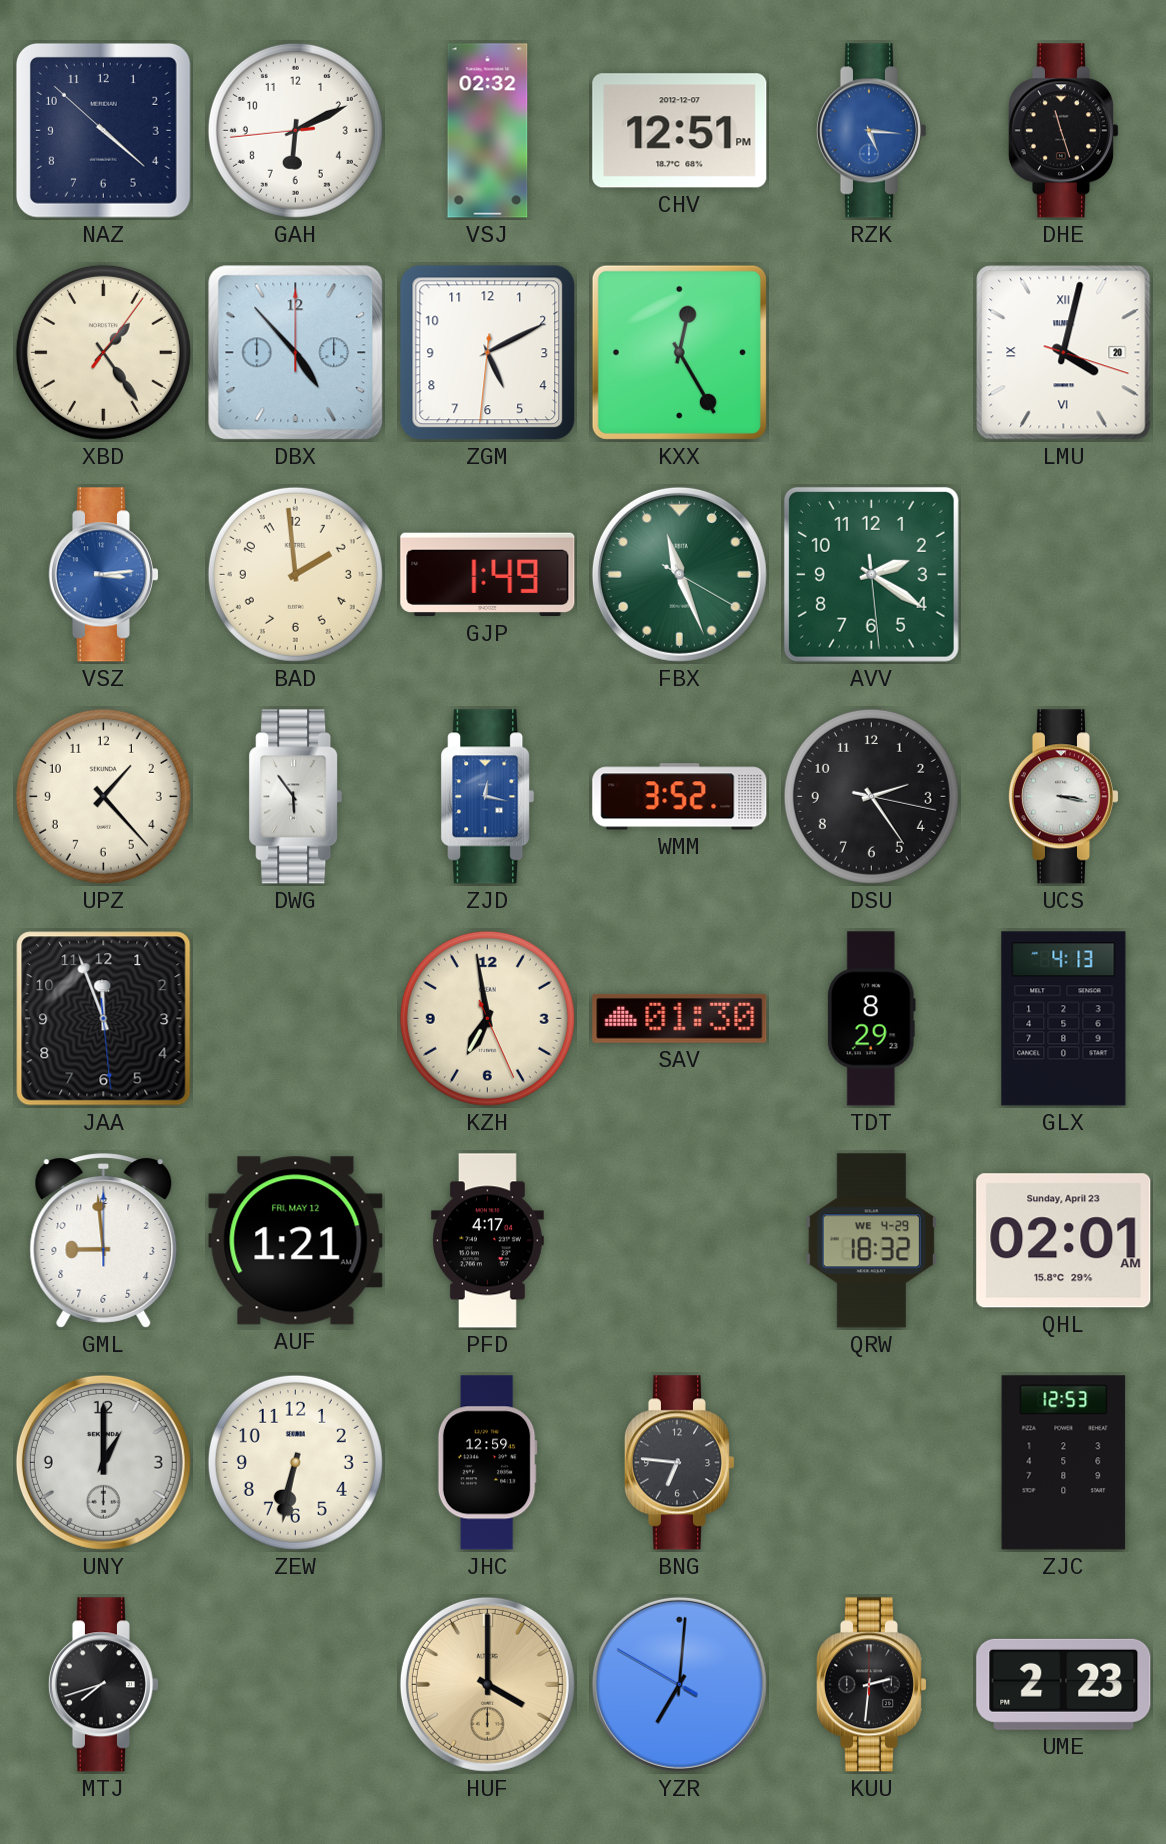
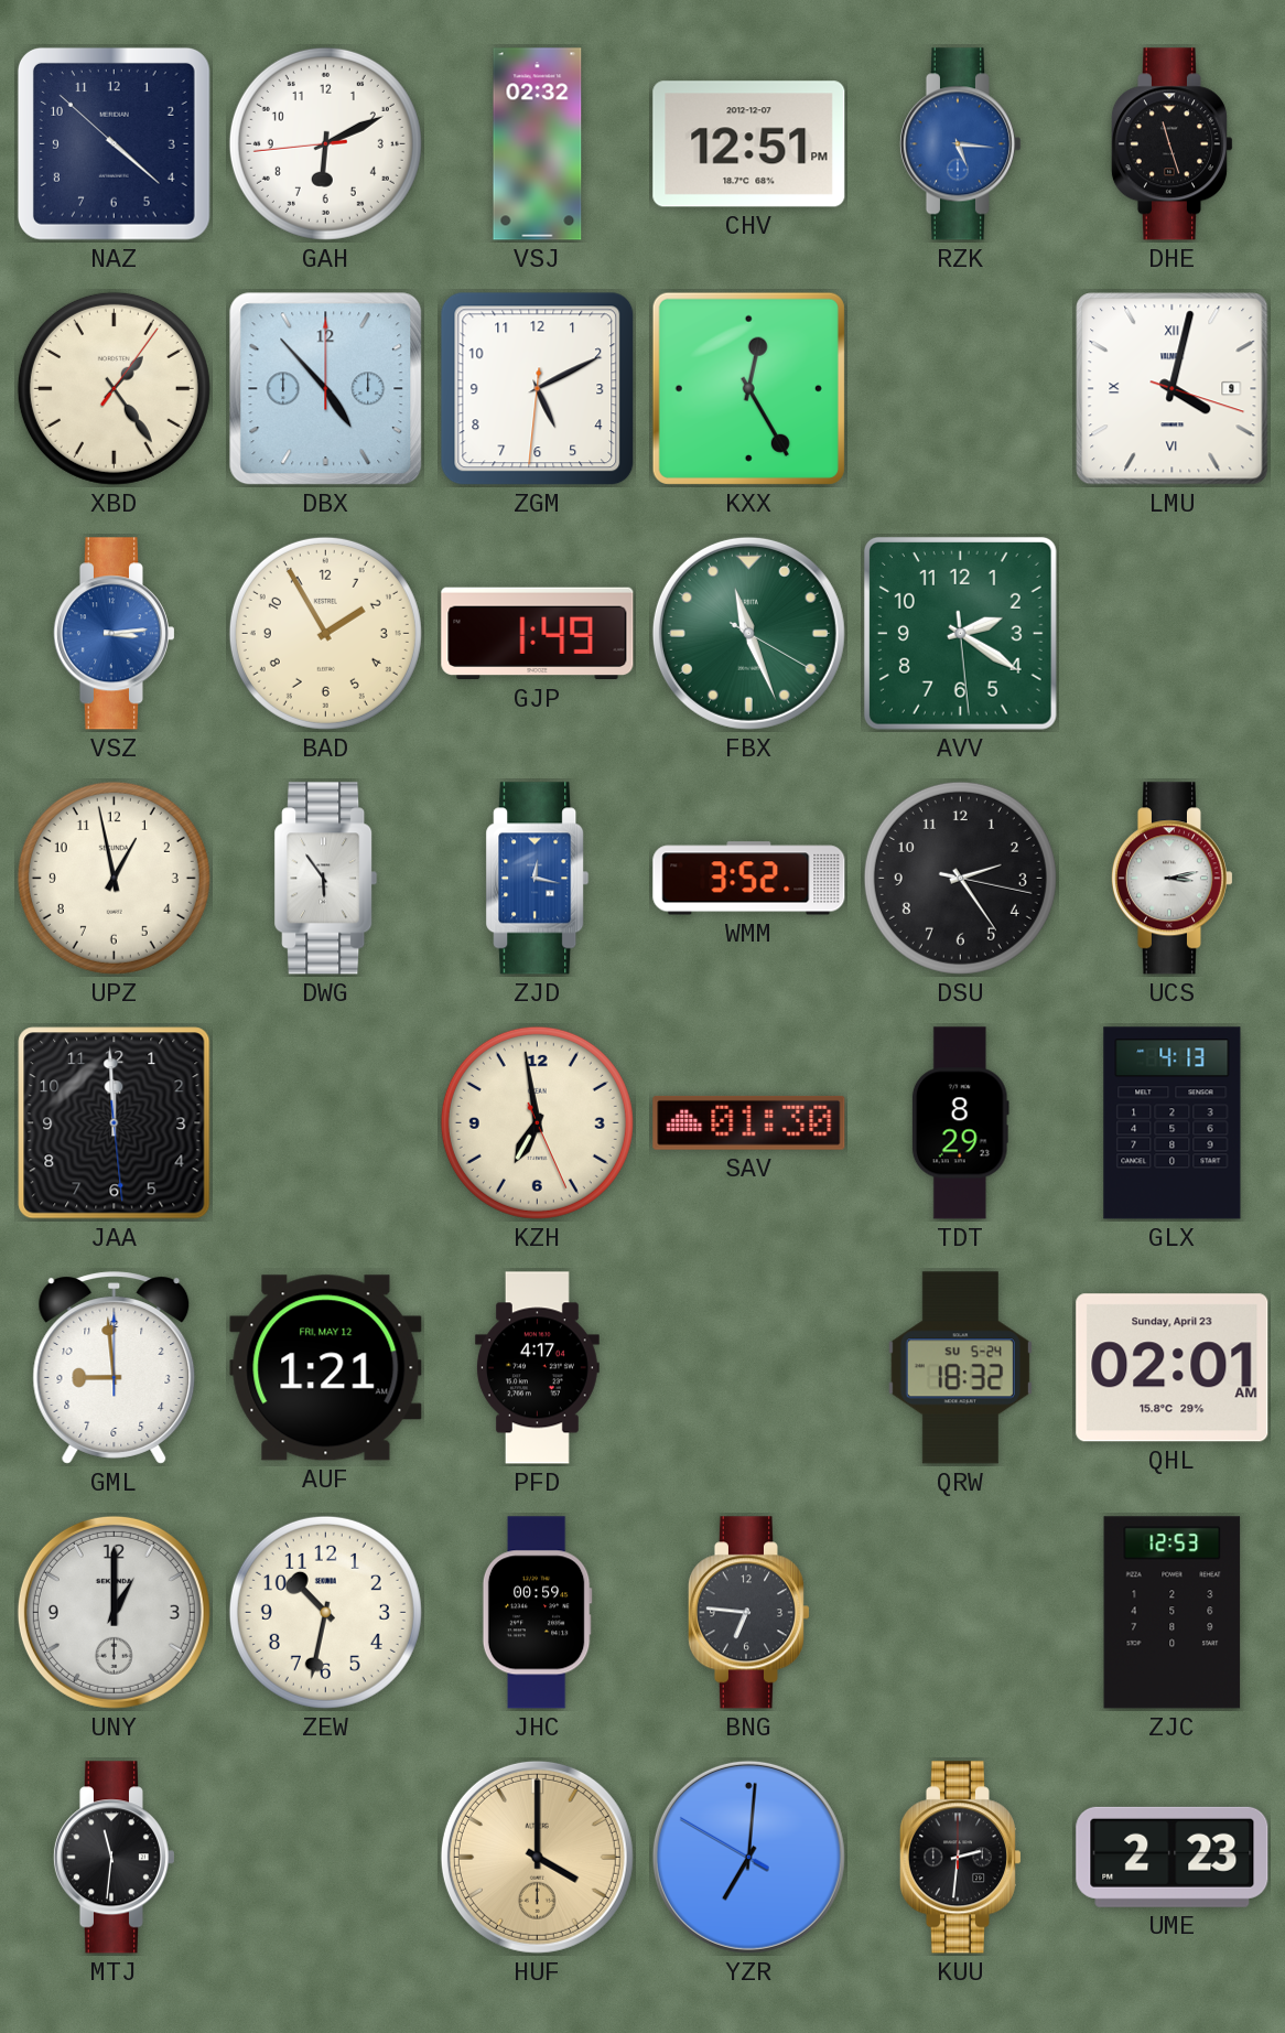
LMU date: 20 -> 9
BAD: 1:59 -> 1:55
UPZ: 1:23 -> 12:58
UCS: 3:17 -> 3:13
JAA: 11:56 -> 11:59
QRW date: WE 4-29 -> SU 5-24
ZEW: 6:32 -> 10:32
JHC: 12:59 -> 00:59
MTJ: 7:42 -> 11:31
